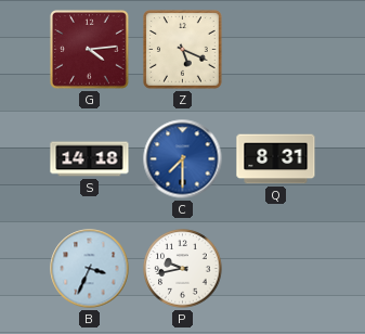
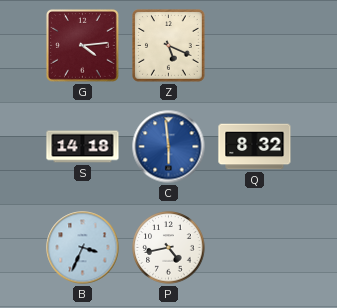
C: 7:30 -> 5:59
Q: 8:31 -> 8:32
P: 9:43 -> 4:43
